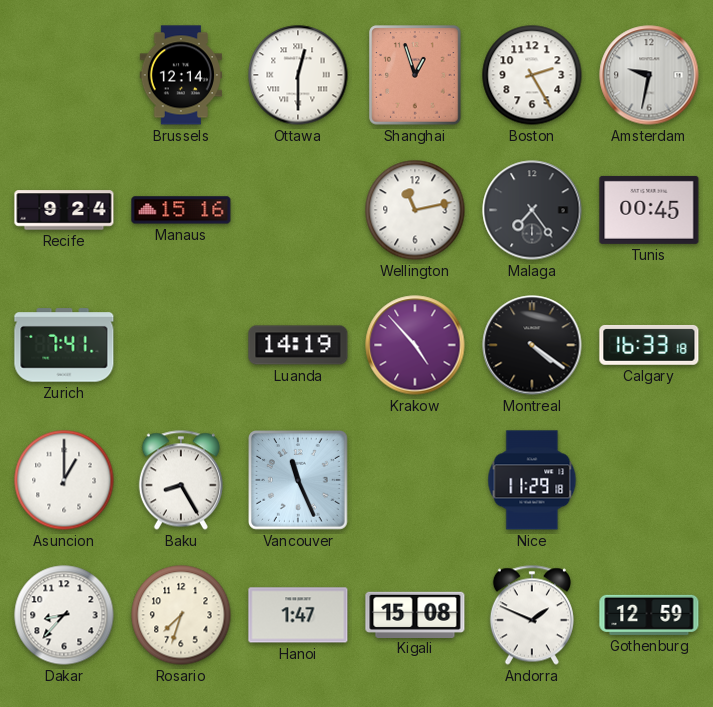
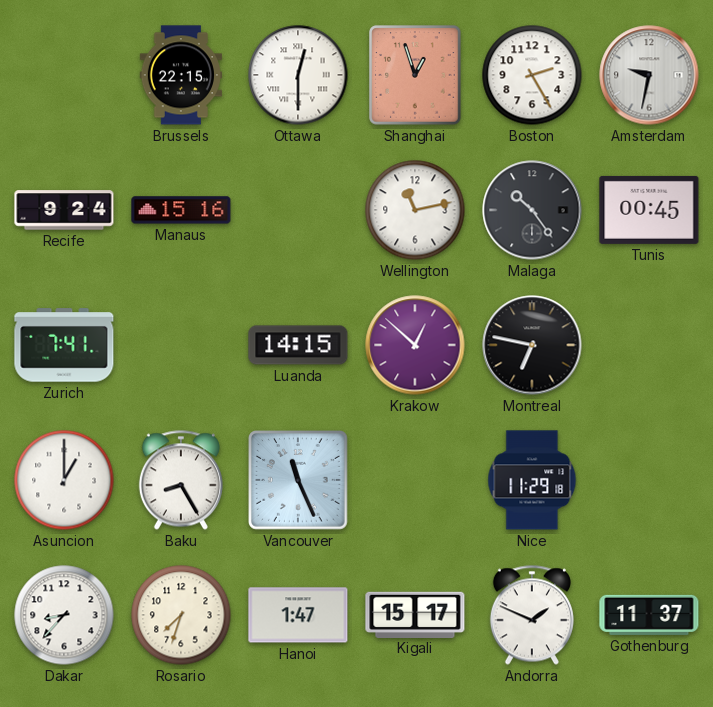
Brussels: 12:14 -> 22:15
Malaga: 7:24 -> 10:24
Luanda: 14:19 -> 14:15
Krakow: 4:53 -> 12:52
Montreal: 4:21 -> 6:47
Calgary: 16:33 -> none
Kigali: 15:08 -> 15:17
Gothenburg: 12:59 -> 11:37
